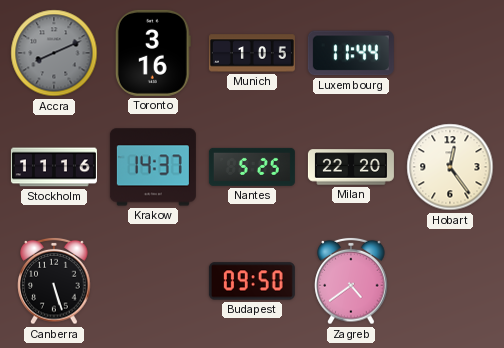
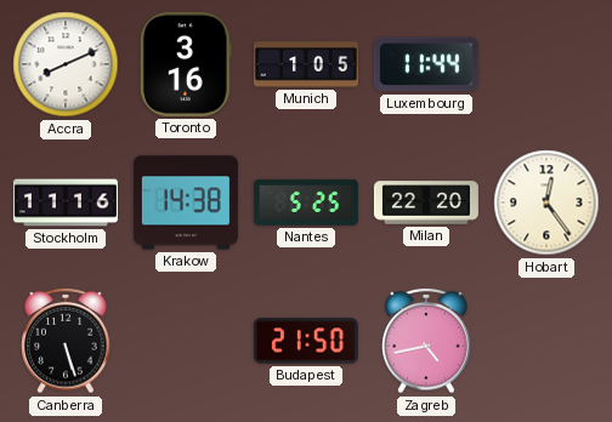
Accra dial: grey -> white
Krakow: 14:37 -> 14:38
Budapest: 09:50 -> 21:50
Zagreb: 4:39 -> 4:43
